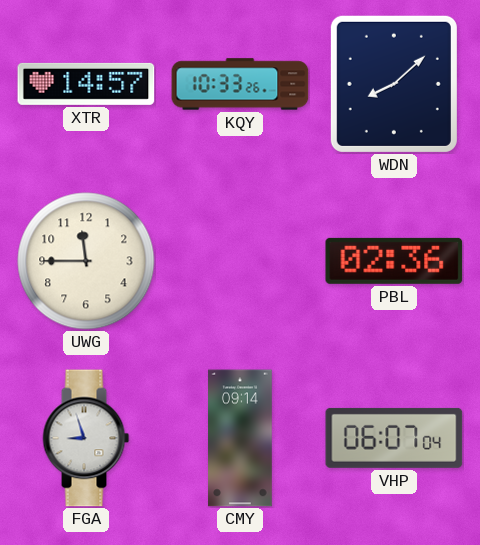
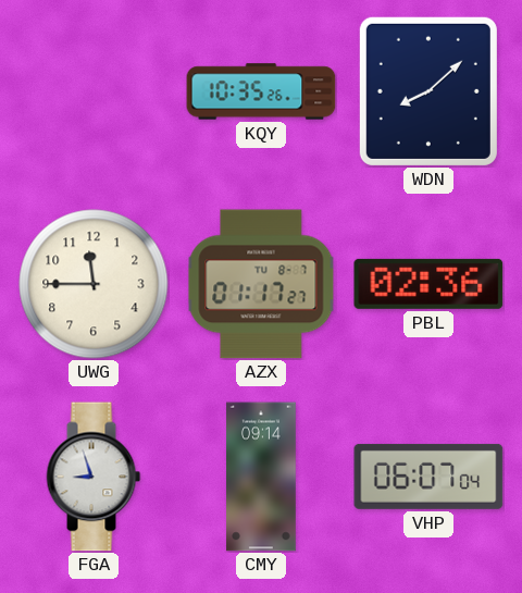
XTR: 14:57 -> none
KQY: 10:33 -> 10:35
AZX: none -> 01:17
